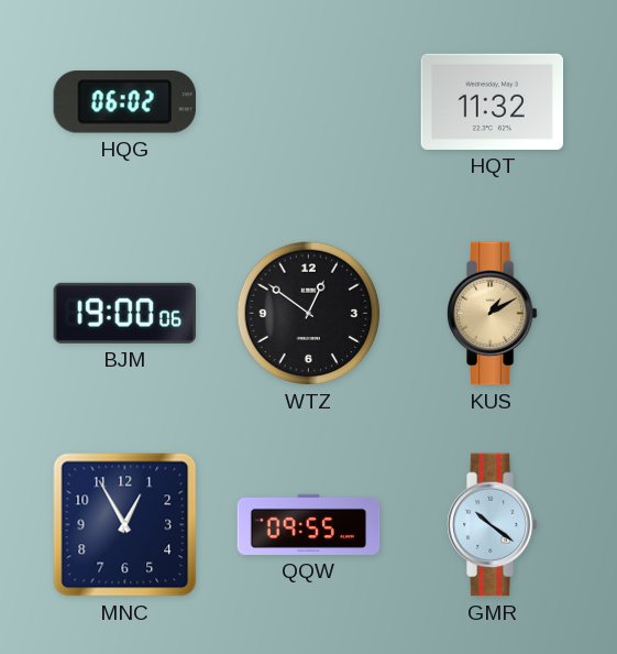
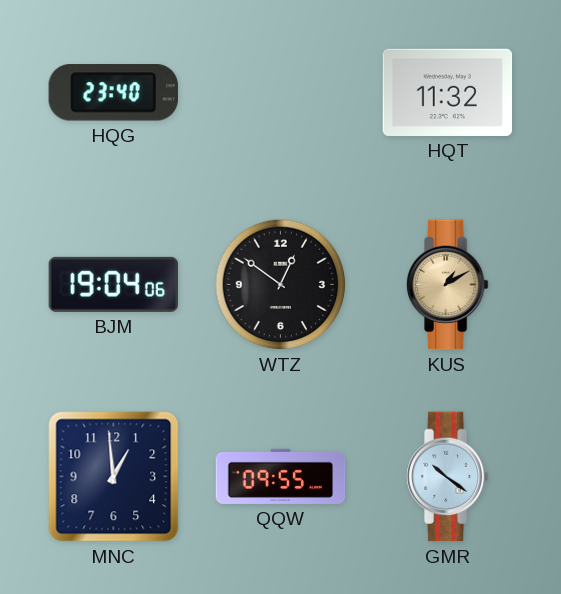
HQG: 06:02 -> 23:40
BJM: 19:00 -> 19:04
MNC: 12:55 -> 12:59
